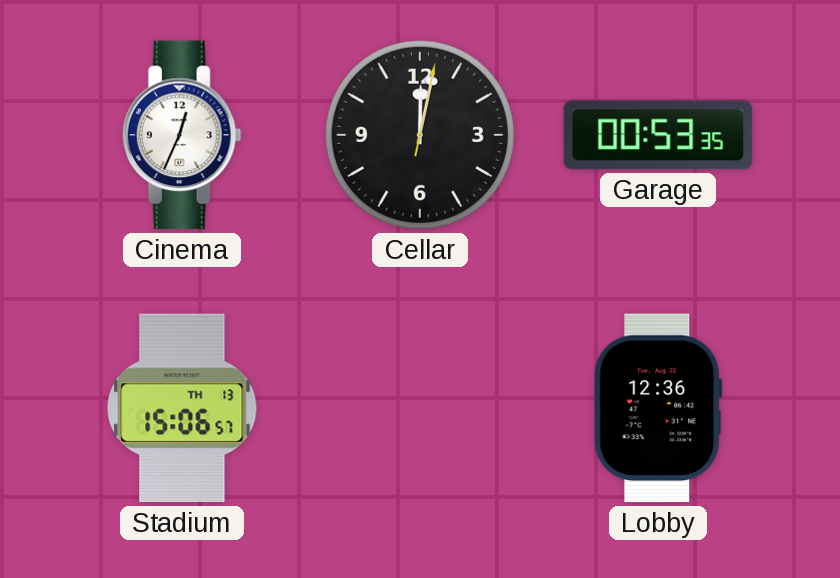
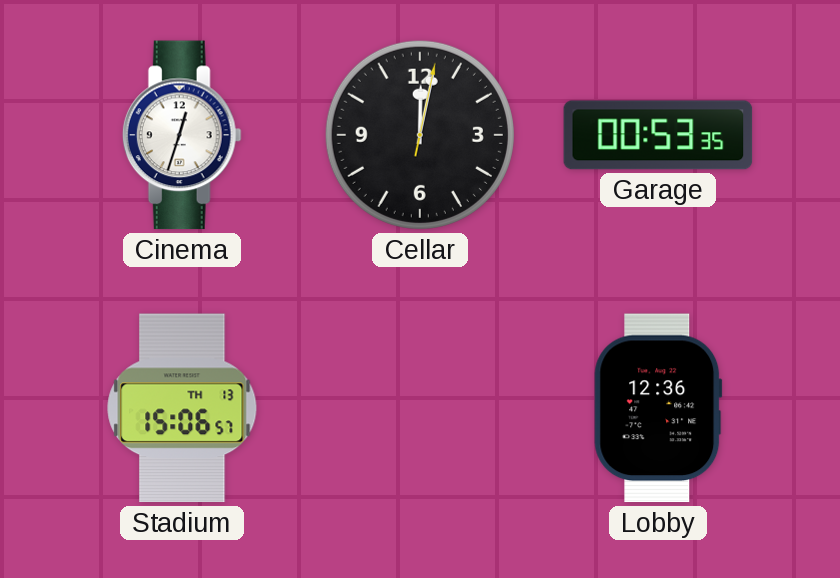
Cinema: 12:34 -> 12:33
